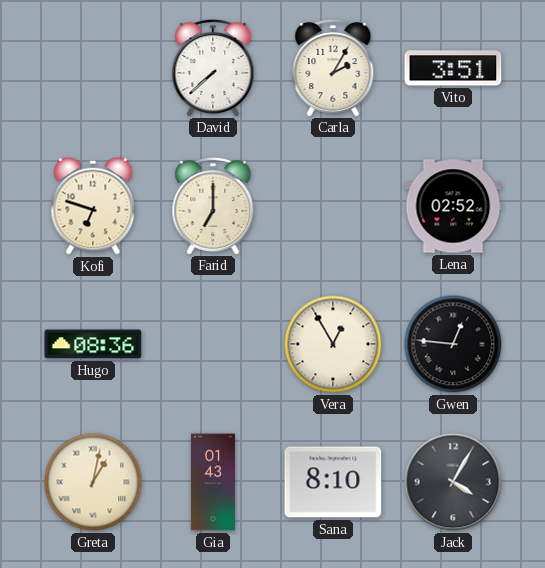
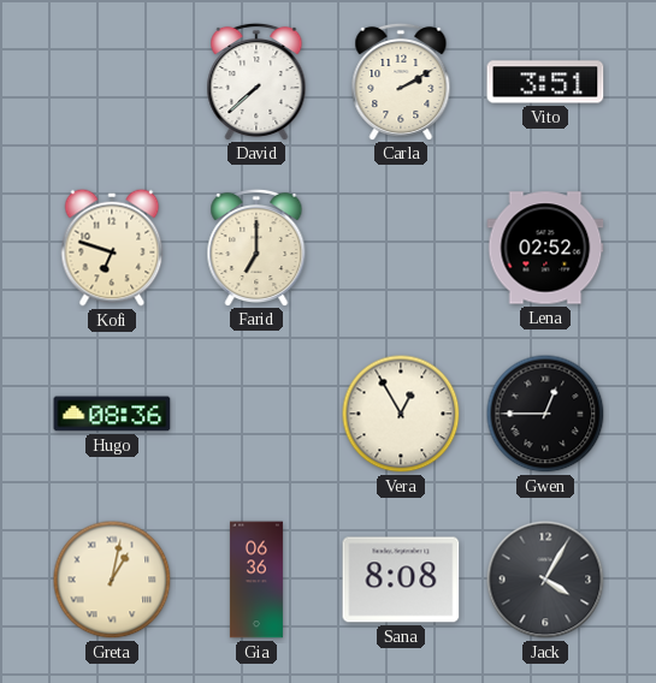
Carla: 2:05 -> 2:10
Gwen: 12:46 -> 12:45
Gia: 01:43 -> 06:36
Sana: 8:10 -> 8:08
